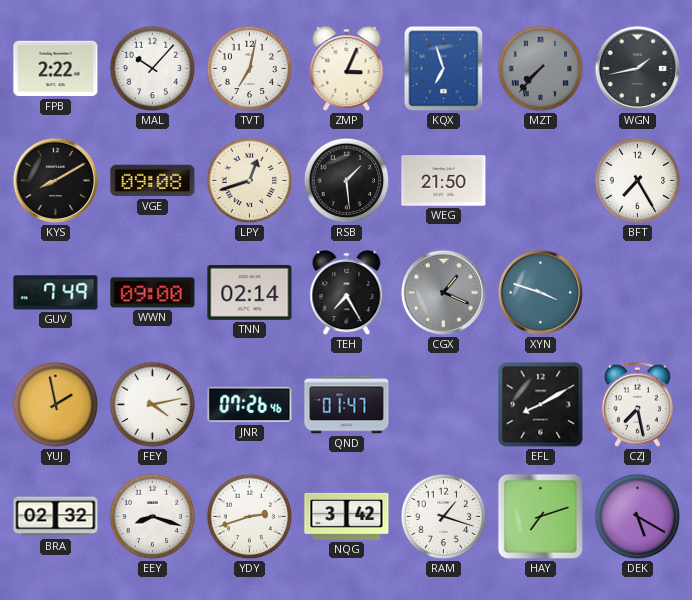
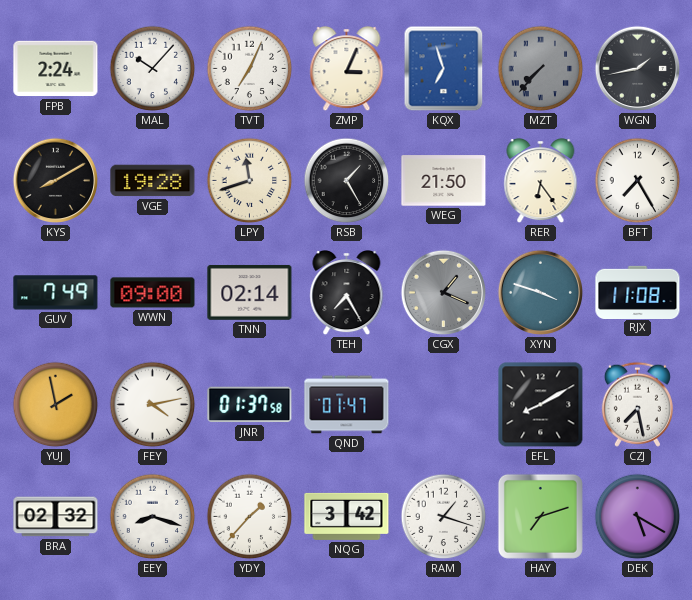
FPB: 2:22 -> 2:24
TVT: 7:02 -> 7:04
VGE: 09:08 -> 19:28
LPY: 12:42 -> 11:42
RSB: 1:29 -> 1:25
RER: none -> 6:24
RJX: none -> 11:08
JNR: 07:26 -> 01:37
YDY: 2:42 -> 1:37
